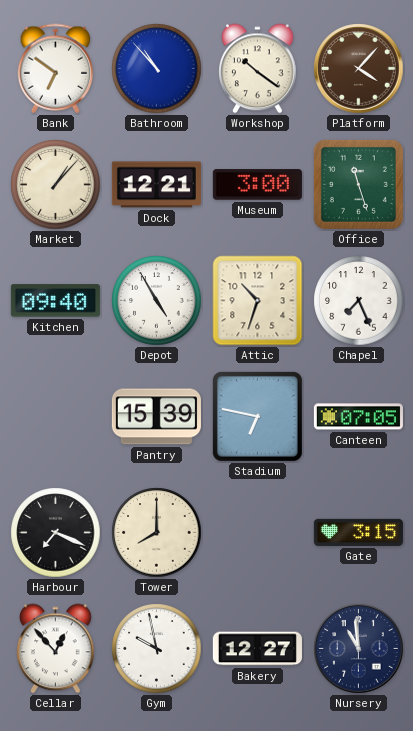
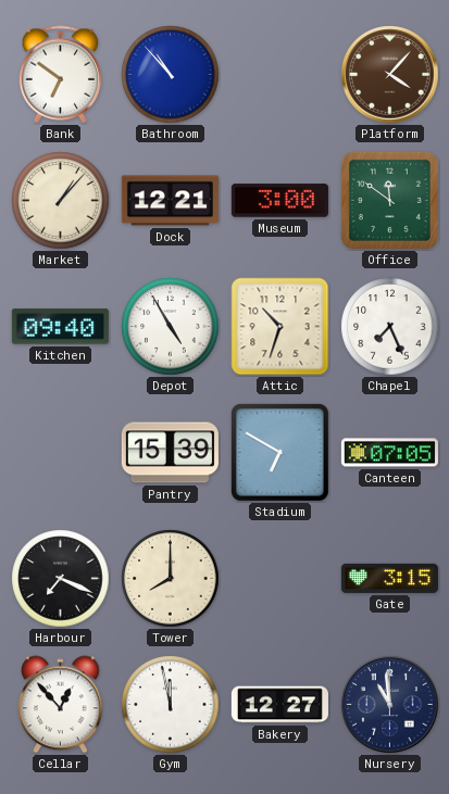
Workshop: 10:21 -> none
Office: 11:27 -> 11:51
Stadium: 6:47 -> 6:50
Gym: 9:58 -> 11:58
